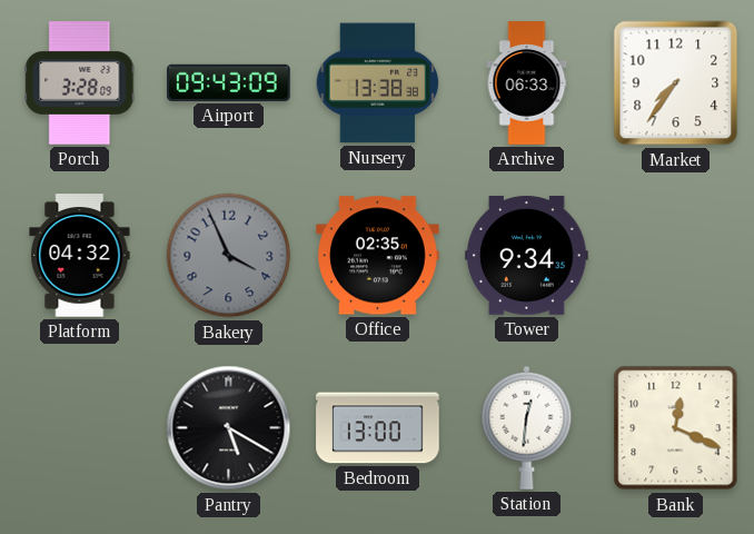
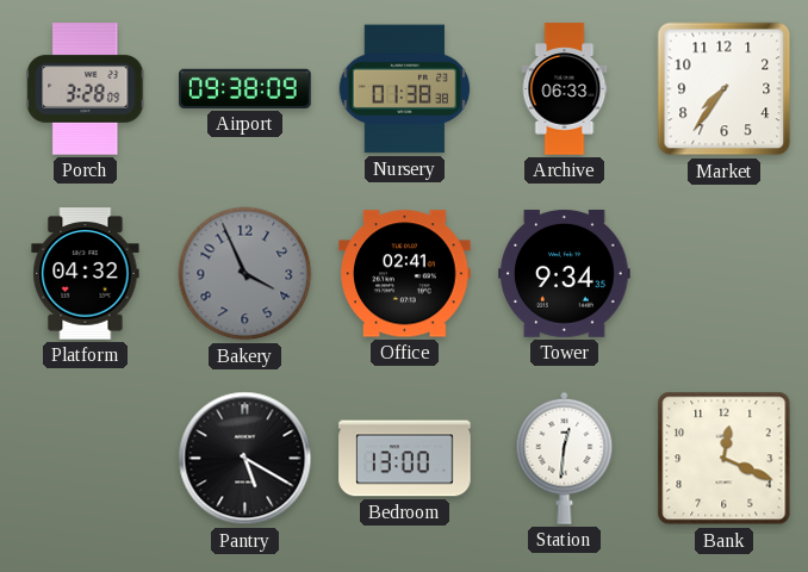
Airport: 09:43 -> 09:38
Nursery: 13:38 -> 01:38
Office: 02:35 -> 02:41
